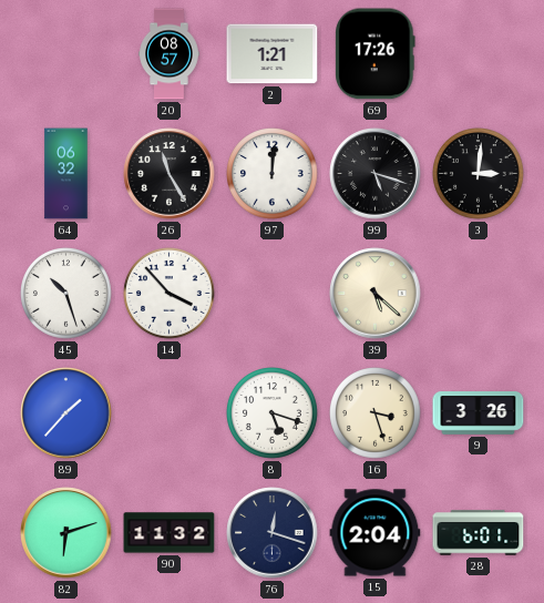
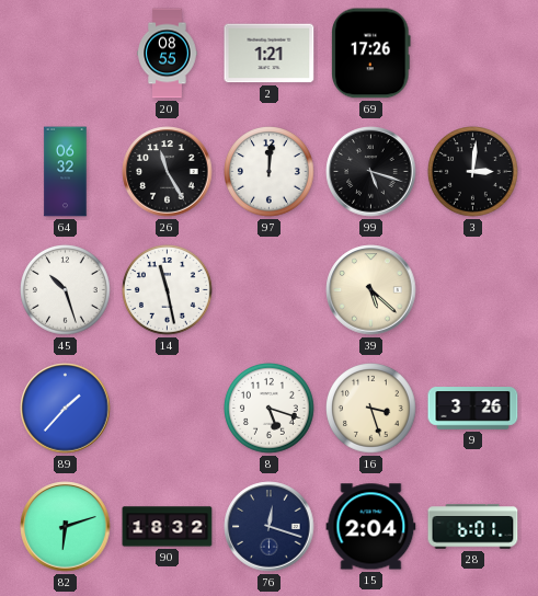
20: 08:57 -> 08:55
14: 3:53 -> 11:28
90: 11:32 -> 18:32
